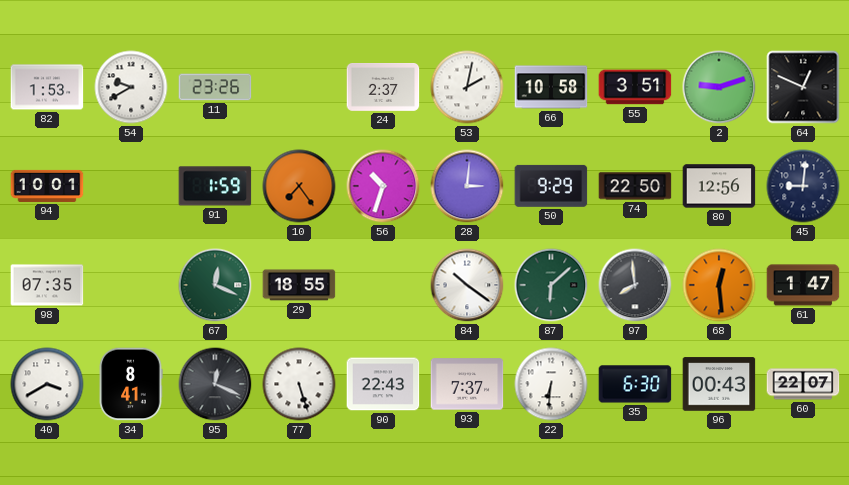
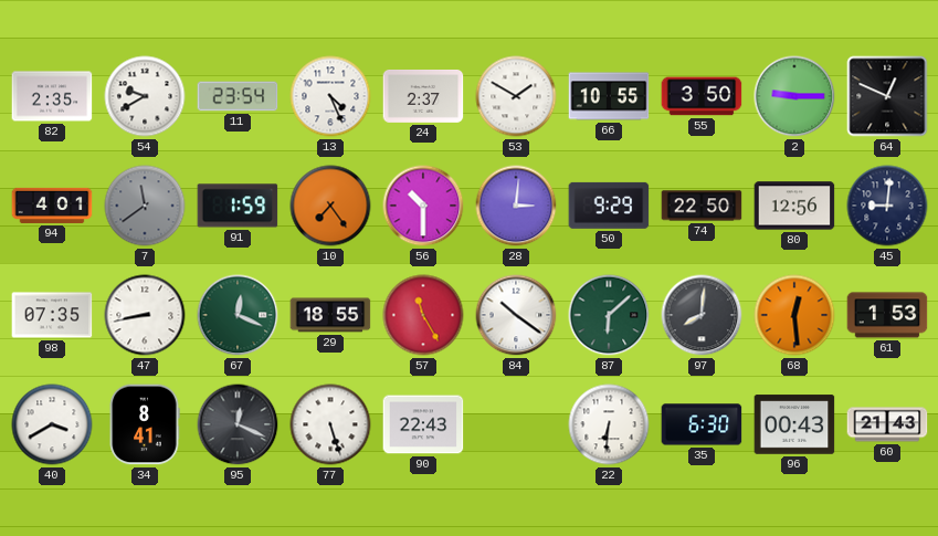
82: 1:53 -> 2:35
11: 23:26 -> 23:54
13: none -> 4:26
53: 2:02 -> 1:50
66: 10:58 -> 10:55
55: 3:51 -> 3:50
2: 9:12 -> 9:15
94: 10:01 -> 4:01
7: none -> 11:39
56: 10:33 -> 10:30
47: none -> 8:43
57: none -> 11:25
97: 7:59 -> 8:01
61: 1:47 -> 1:53
93: 7:37 -> none
60: 22:07 -> 21:43
